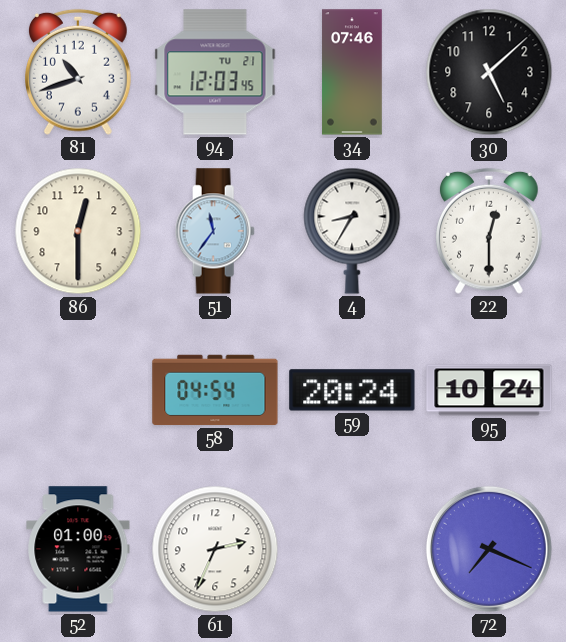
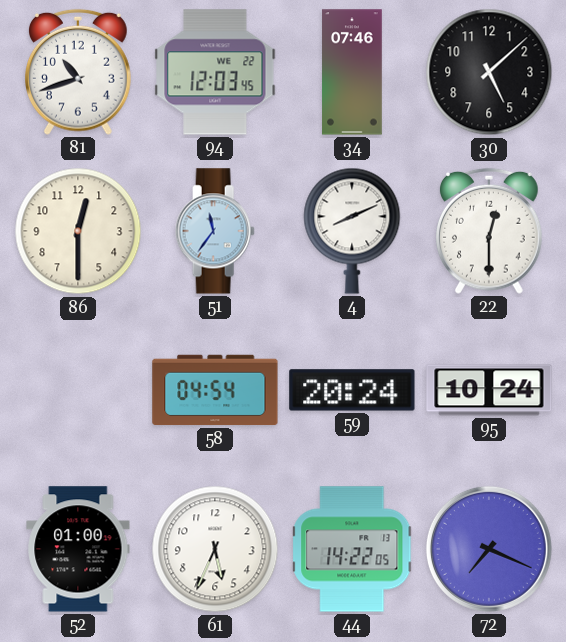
94 date: TU 21 -> WE 22
4: 8:35 -> 8:11
61: 2:34 -> 5:34
44: none -> 14:22
